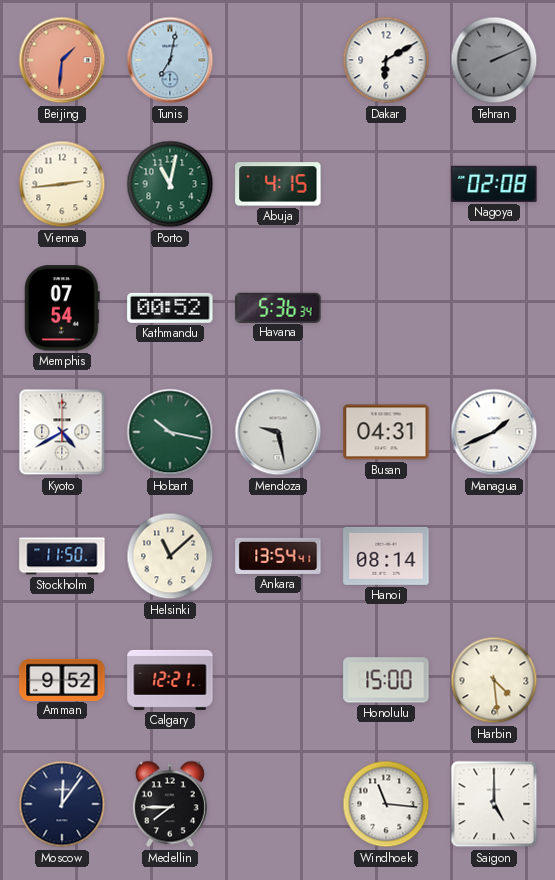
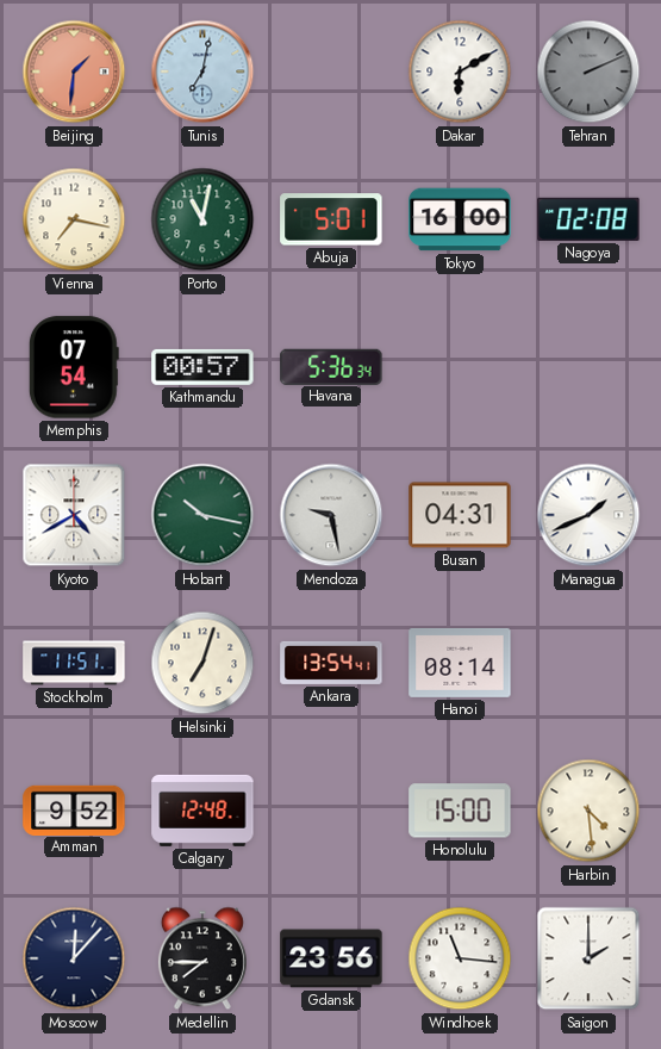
Vienna: 2:44 -> 7:17
Abuja: 4:15 -> 5:01
Tokyo: none -> 16:00
Kathmandu: 00:52 -> 00:57
Stockholm: 11:50 -> 11:51
Helsinki: 11:08 -> 7:03
Calgary: 12:21 -> 12:48
Moscow: 12:06 -> 12:07
Gdansk: none -> 23:56
Saigon: 5:00 -> 2:00
